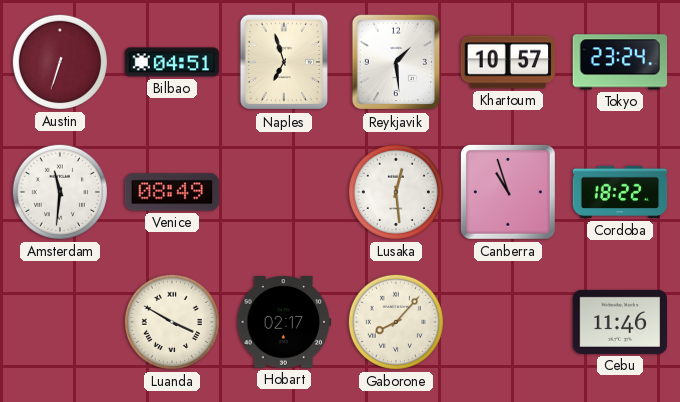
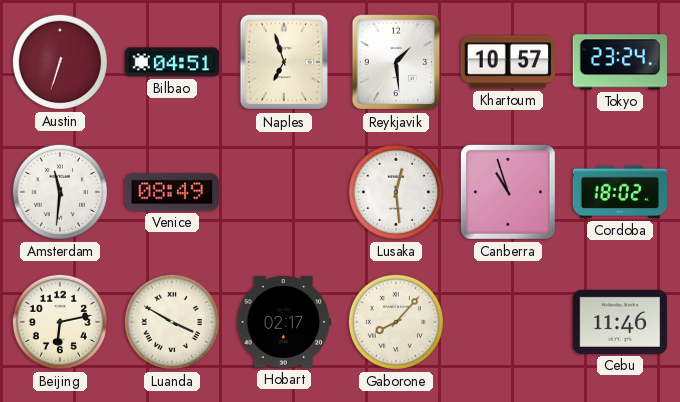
Cordoba: 18:22 -> 18:02
Beijing: none -> 6:13
